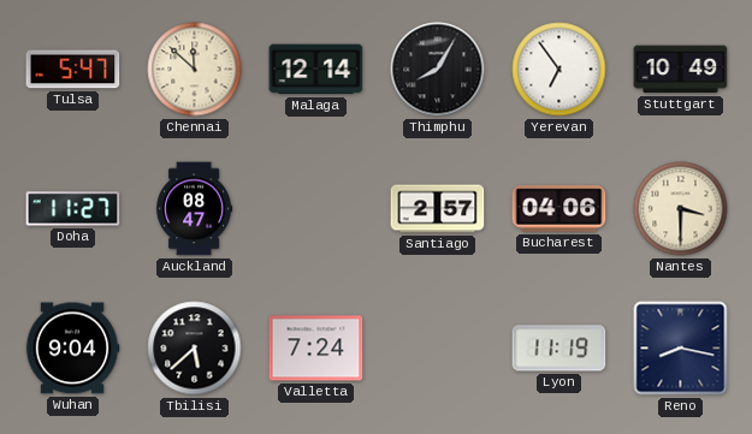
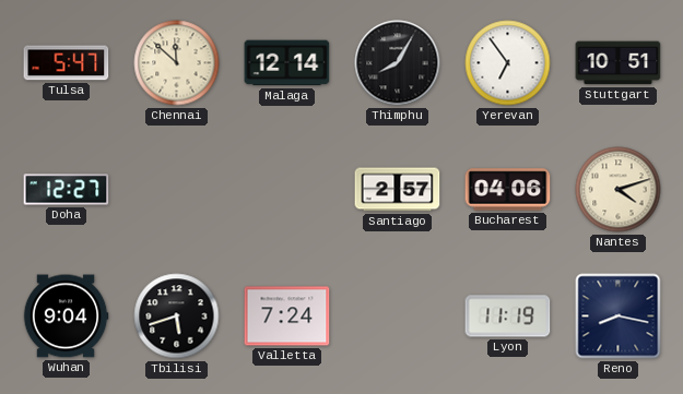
Stuttgart: 10:49 -> 10:51
Doha: 11:27 -> 12:27
Auckland: 08:47 -> none
Nantes: 3:30 -> 4:12
Tbilisi: 5:38 -> 5:42
